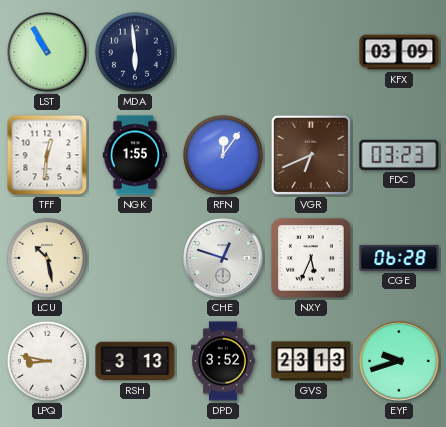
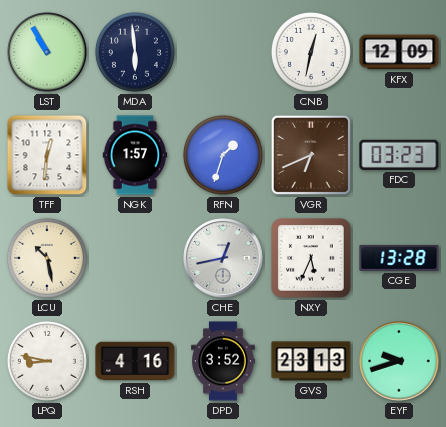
CNB: none -> 12:32
KFX: 03:09 -> 12:09
NGK: 1:55 -> 1:57
RFN: 12:06 -> 1:33
CHE: 12:48 -> 12:43
CGE: 06:28 -> 13:28
RSH: 3:13 -> 4:16
